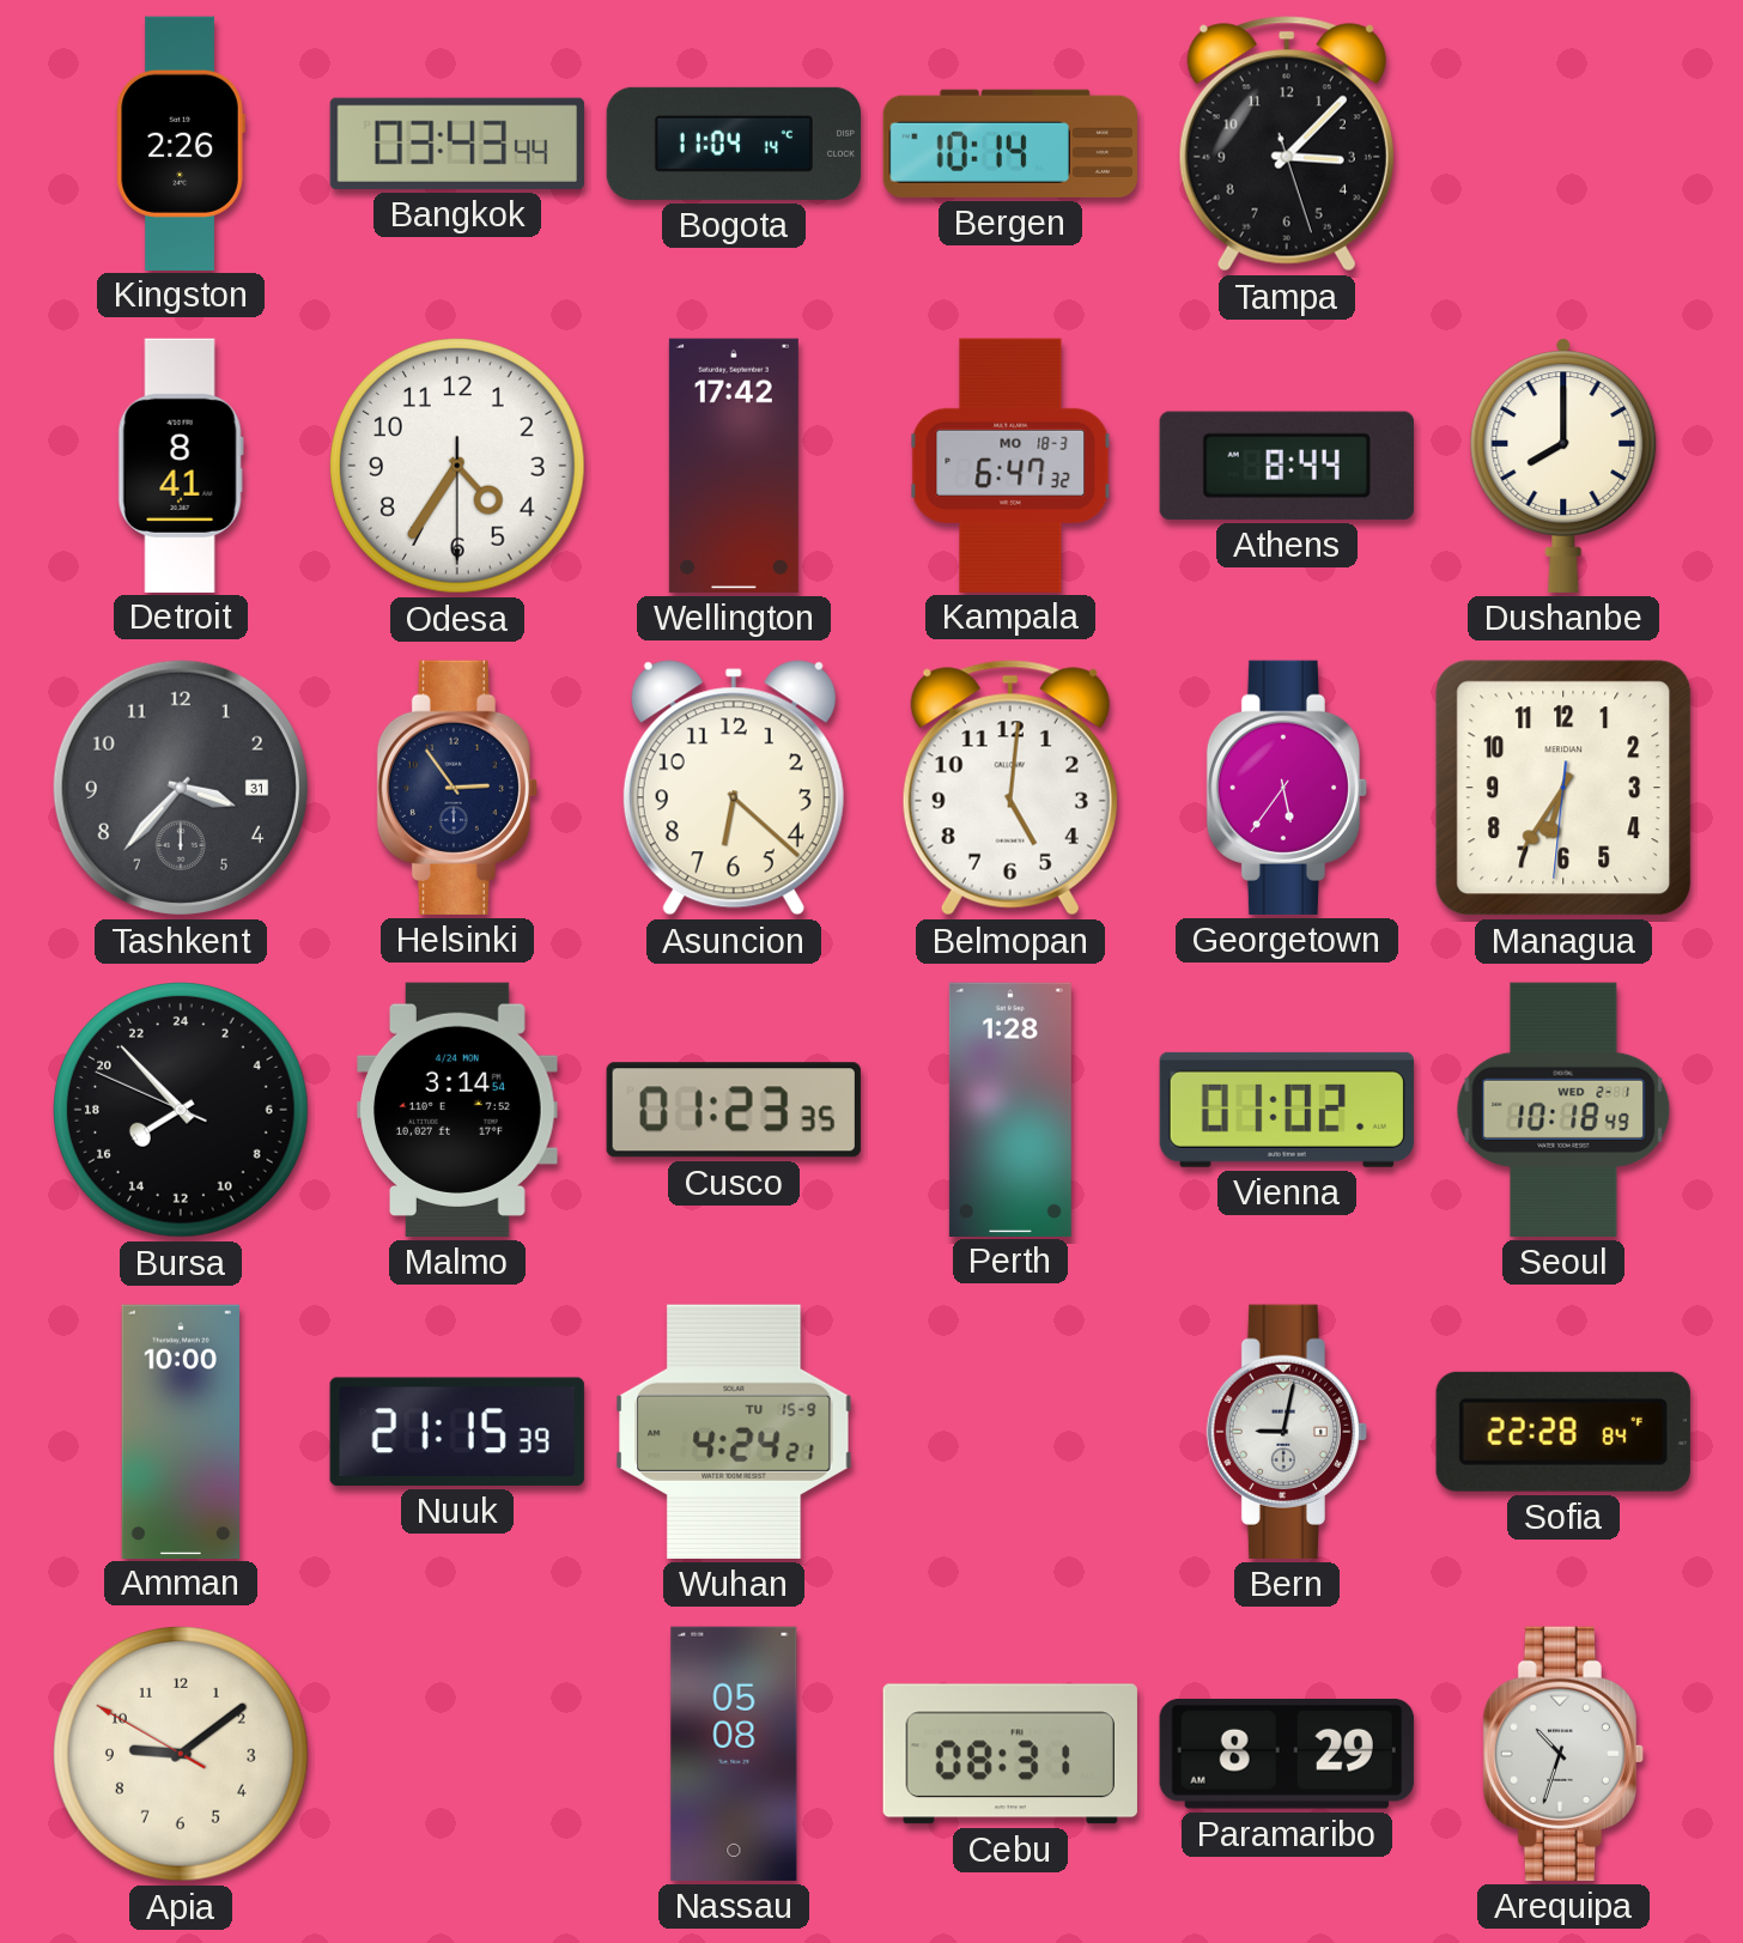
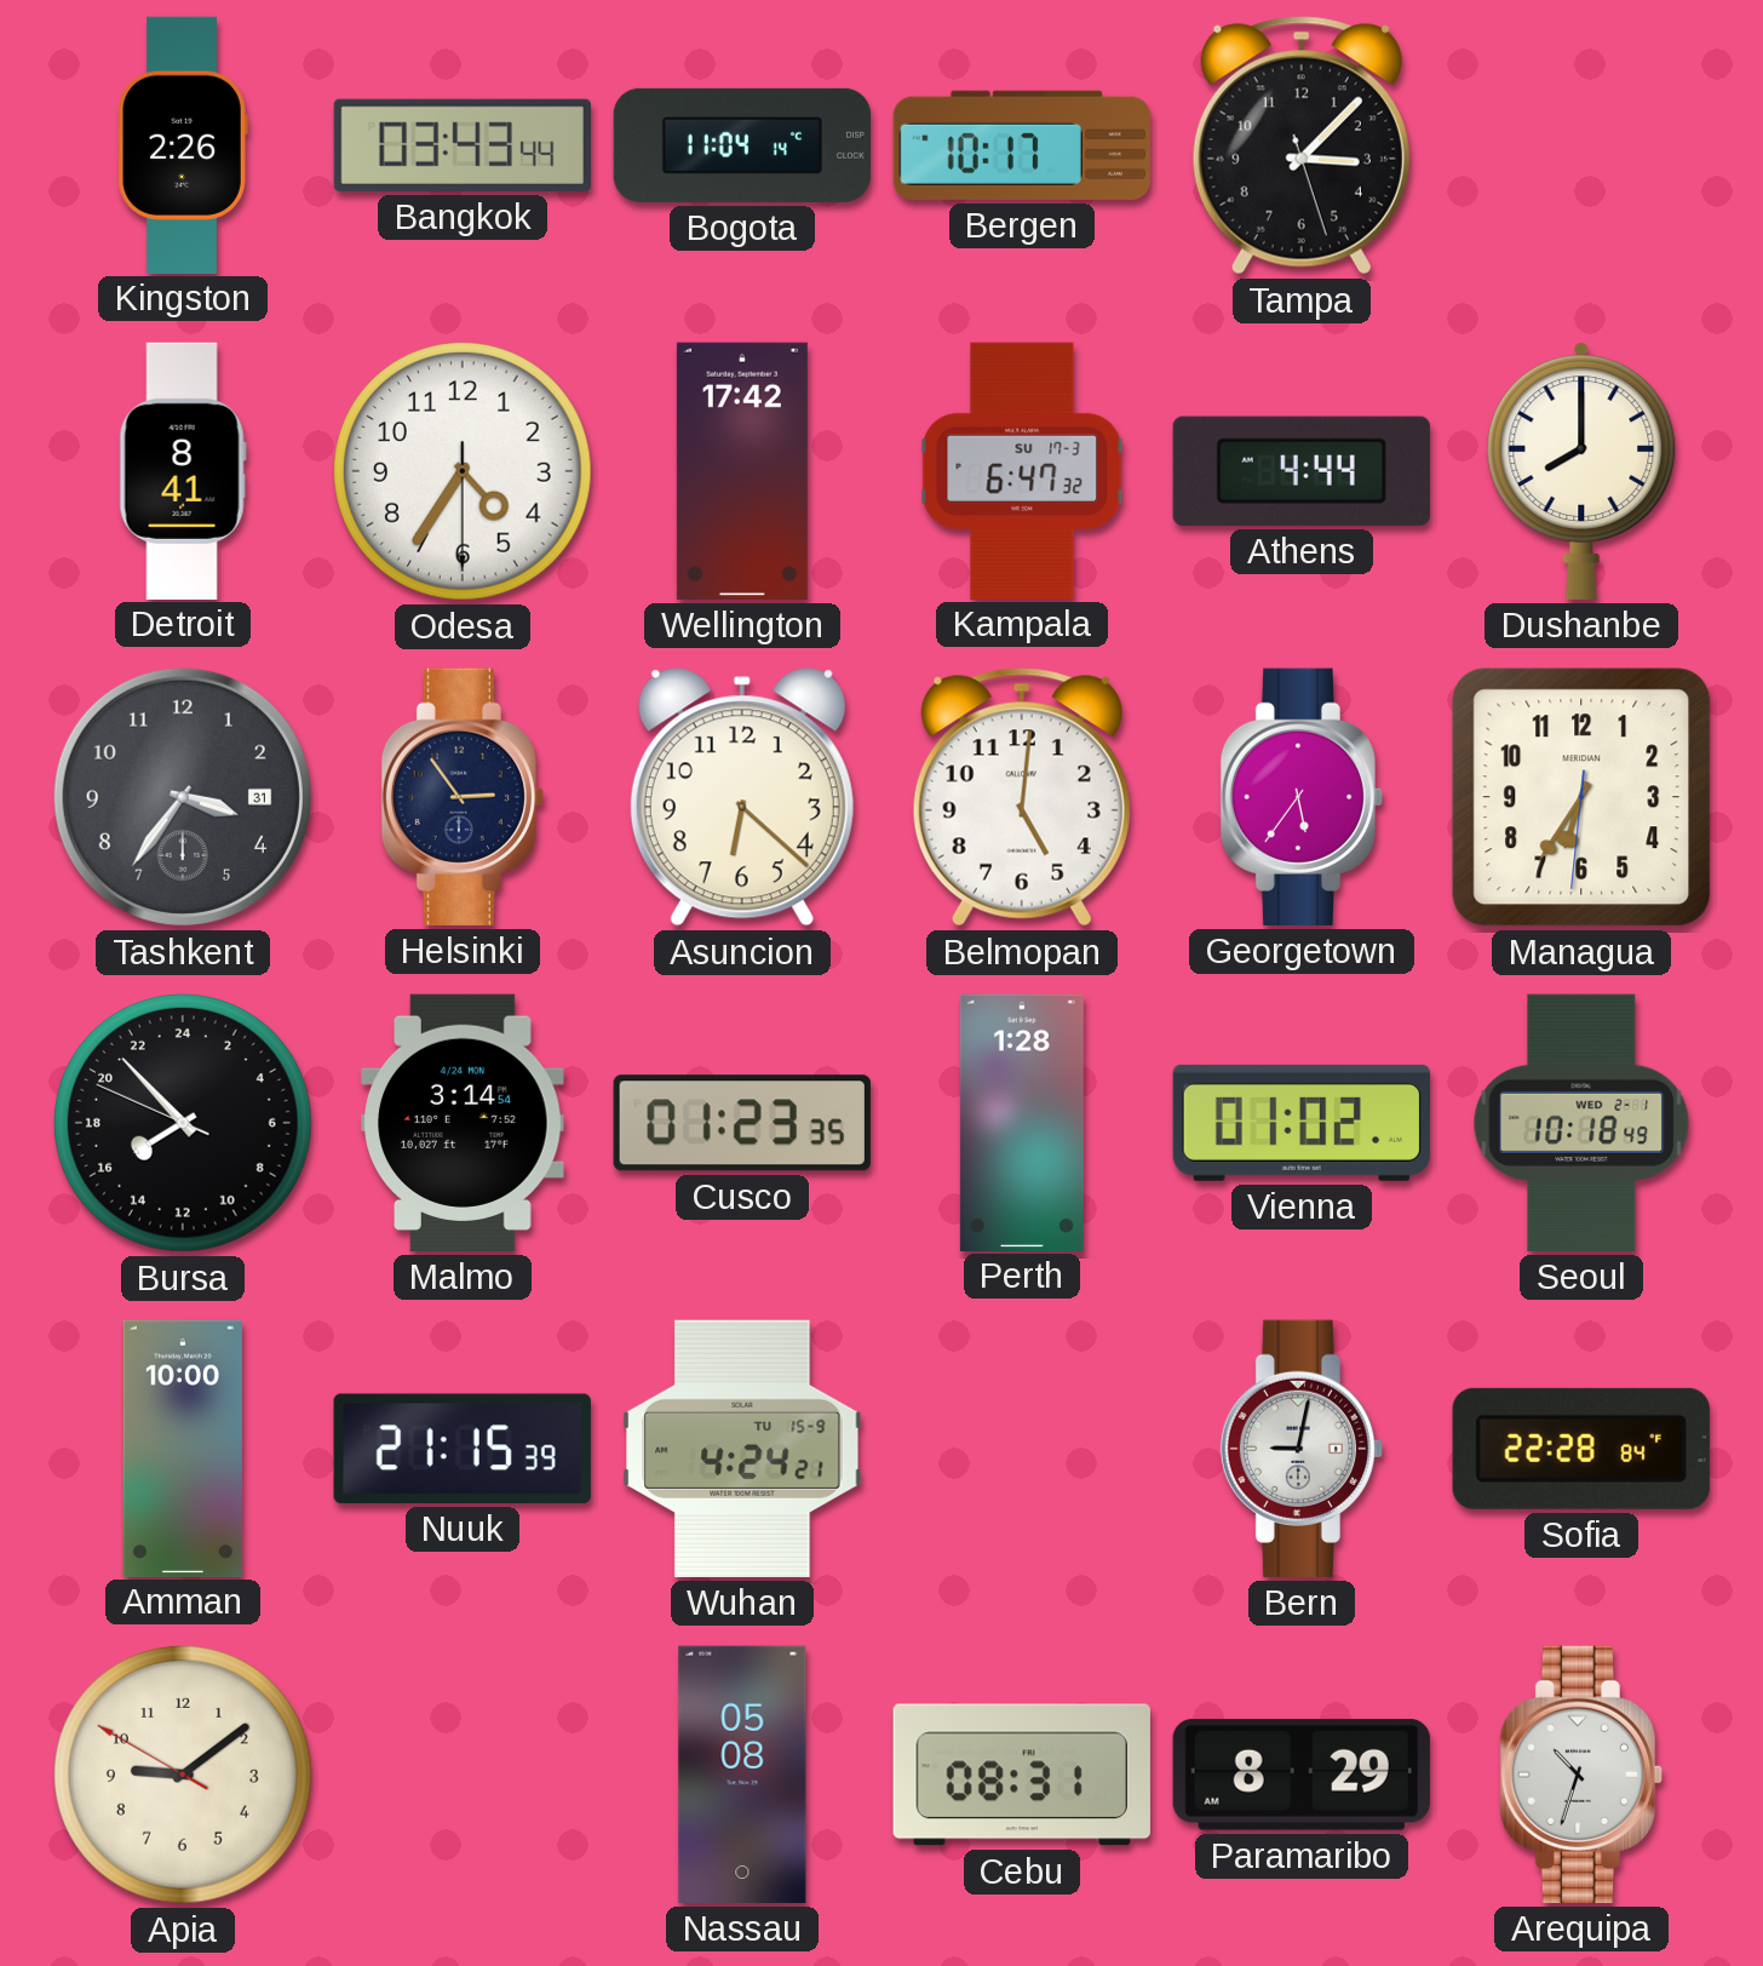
Bergen: 10:14 -> 10:17
Kampala date: MO 18-3 -> SU 17-3
Athens: 8:44 -> 4:44
Tashkent: 3:37 -> 3:36
